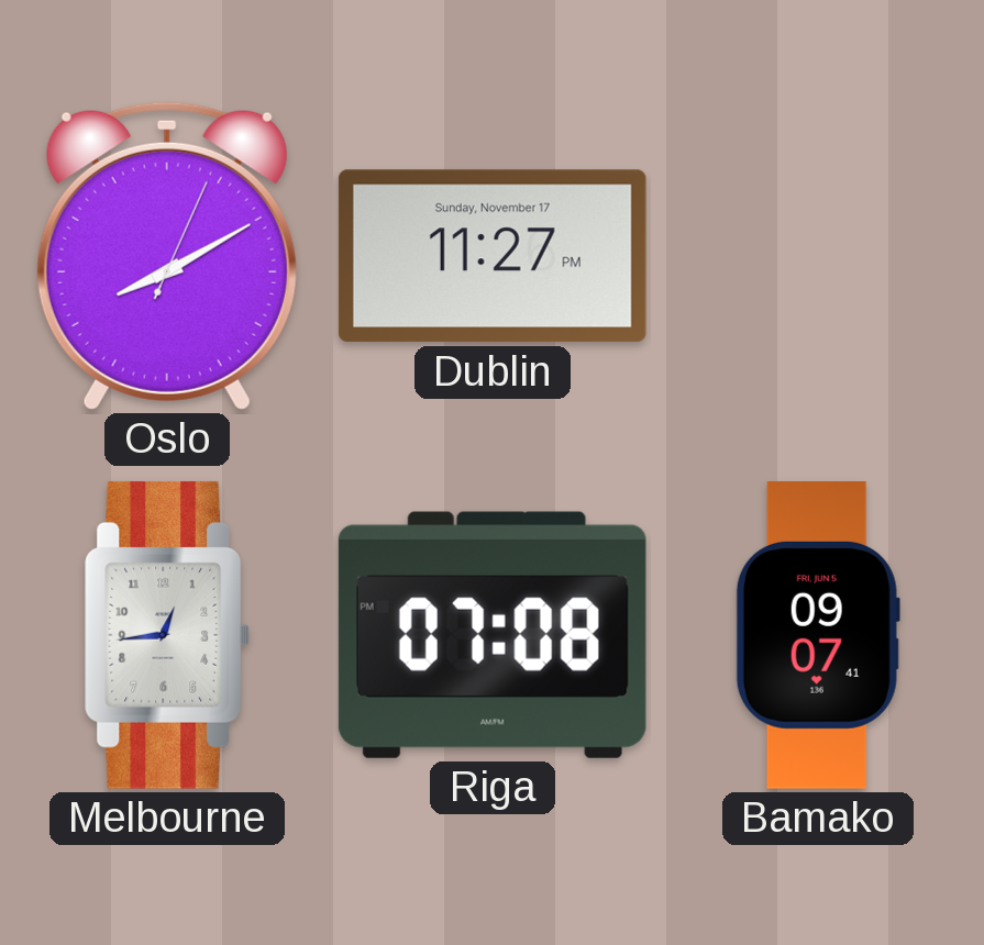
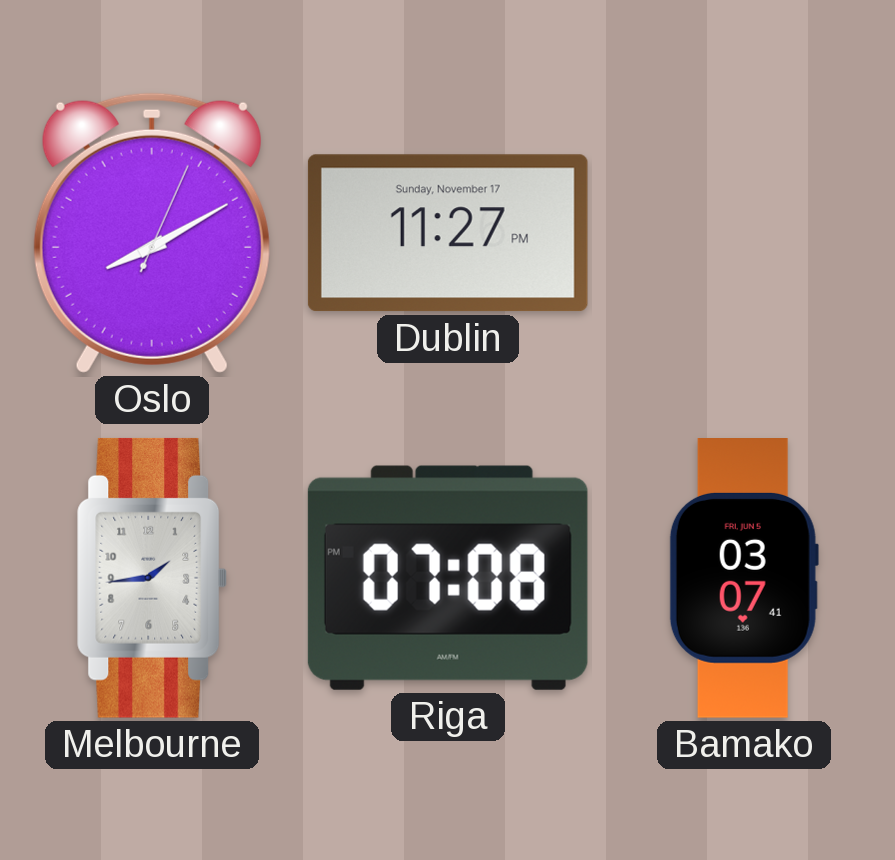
Melbourne: 12:44 -> 1:44
Bamako: 09:07 -> 03:07
